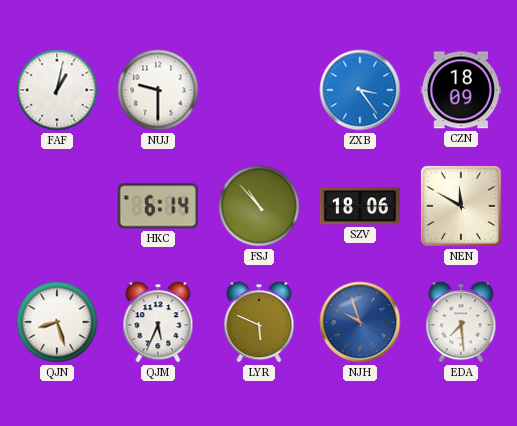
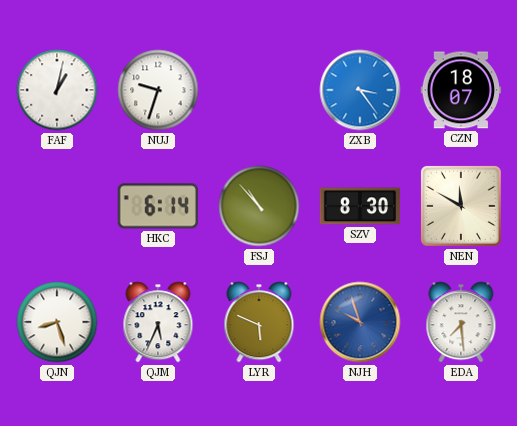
NUJ: 9:30 -> 9:33
CZN: 18:09 -> 18:07
SZV: 18:06 -> 8:30
